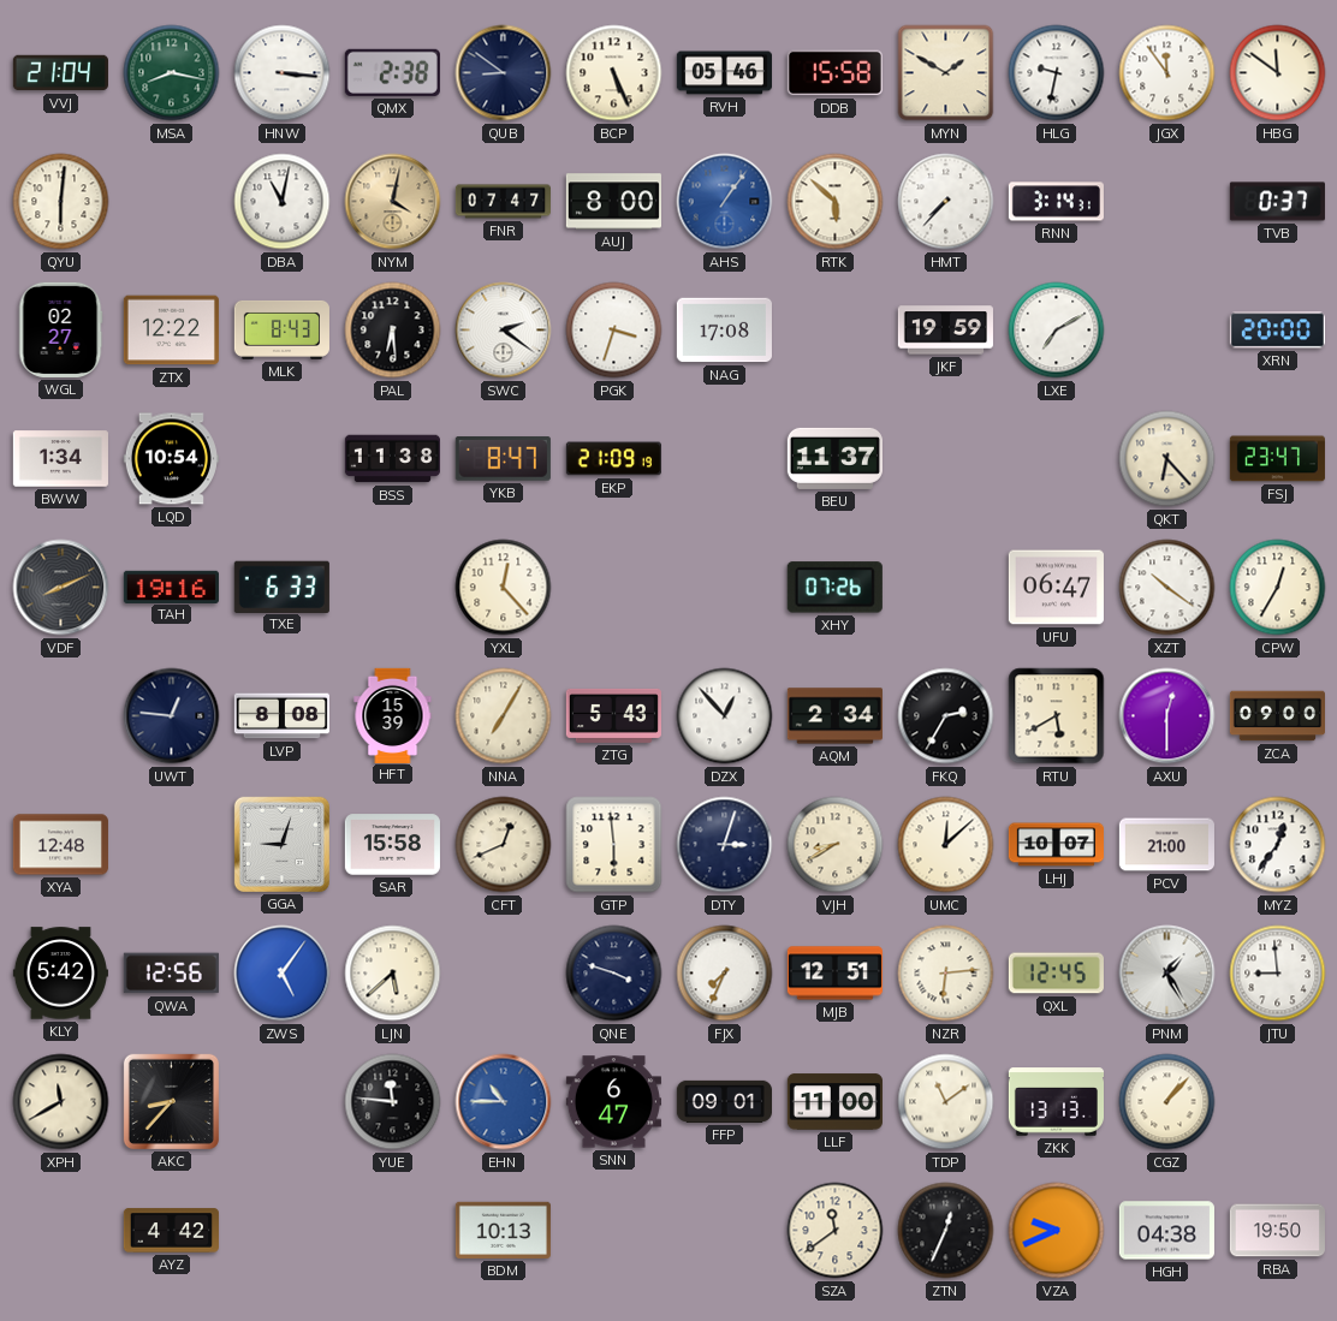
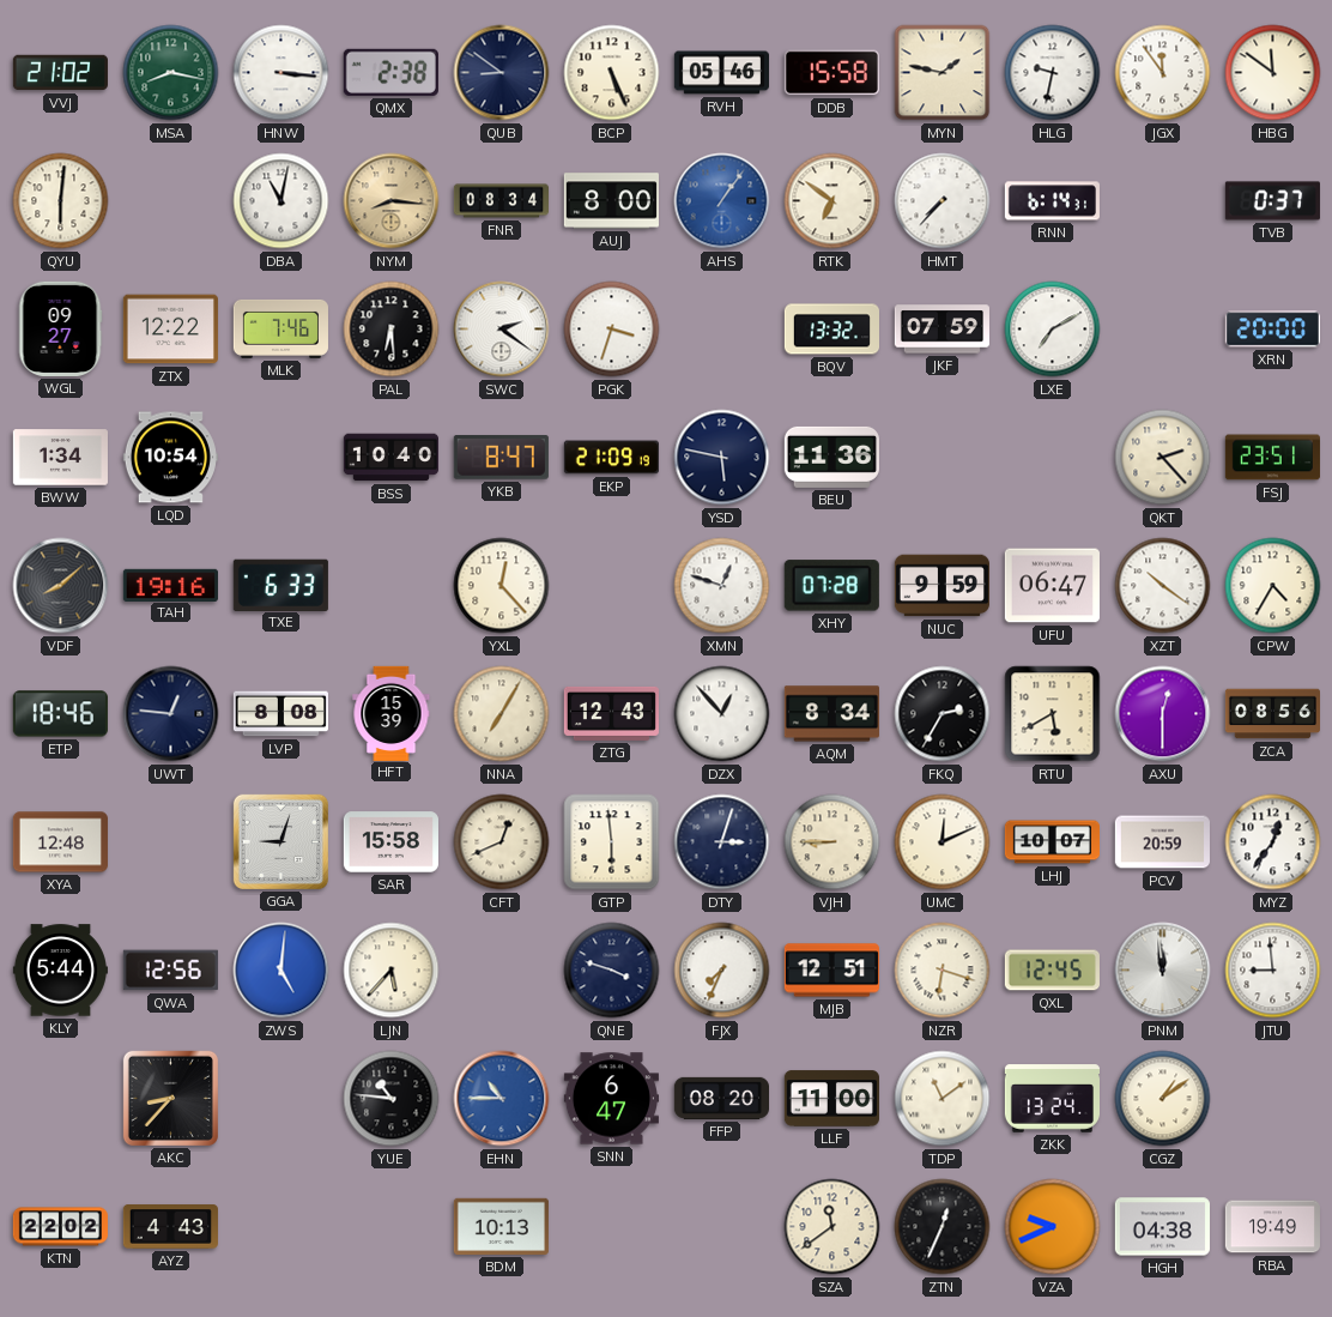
VVJ: 21:04 -> 21:02
MYN: 1:50 -> 1:47
NYM: 4:02 -> 8:16
FNR: 07:47 -> 08:34
RTK: 5:52 -> 6:51
RNN: 3:14 -> 6:14
WGL: 02:27 -> 09:27
MLK: 8:43 -> 7:46
NAG: 17:08 -> none
BQV: none -> 13:32
JKF: 19:59 -> 07:59
BSS: 11:38 -> 10:40
YSD: none -> 5:47
BEU: 11:37 -> 11:36
QKT: 6:23 -> 2:23
FSJ: 23:47 -> 23:51
VDF: 8:11 -> 8:08
XMN: none -> 12:48
XHY: 07:26 -> 07:28
NUC: none -> 9:59
CPW: 12:35 -> 4:35
ETP: none -> 18:46
ZTG: 5:43 -> 12:43
AQM: 2:34 -> 8:34
ZCA: 09:00 -> 08:56
VJH: 8:40 -> 8:45
UMC: 12:08 -> 12:11
PCV: 21:00 -> 20:59
KLY: 5:42 -> 5:44
ZWS: 5:06 -> 5:01
LJN: 5:38 -> 5:37
NZR: 6:14 -> 6:18
PNM: 1:25 -> 11:59
XPH: 11:40 -> none
YUE: 11:46 -> 10:46
FFP: 09:01 -> 08:20
ZKK: 13:13 -> 13:24
CGZ: 1:07 -> 1:09
KTN: none -> 22:02
AYZ: 4:42 -> 4:43
RBA: 19:50 -> 19:49
